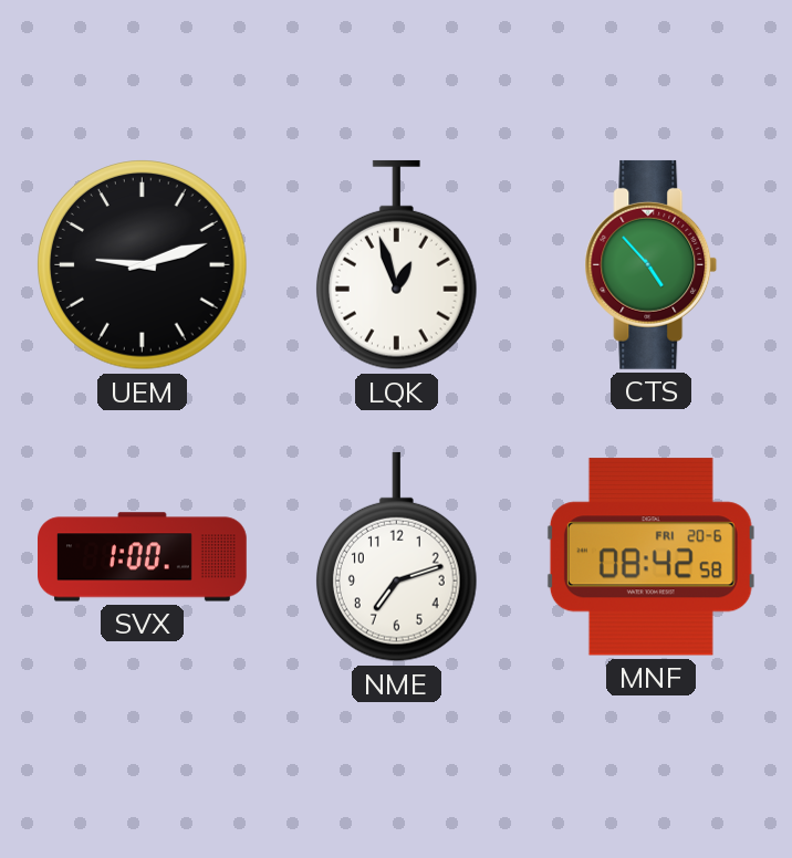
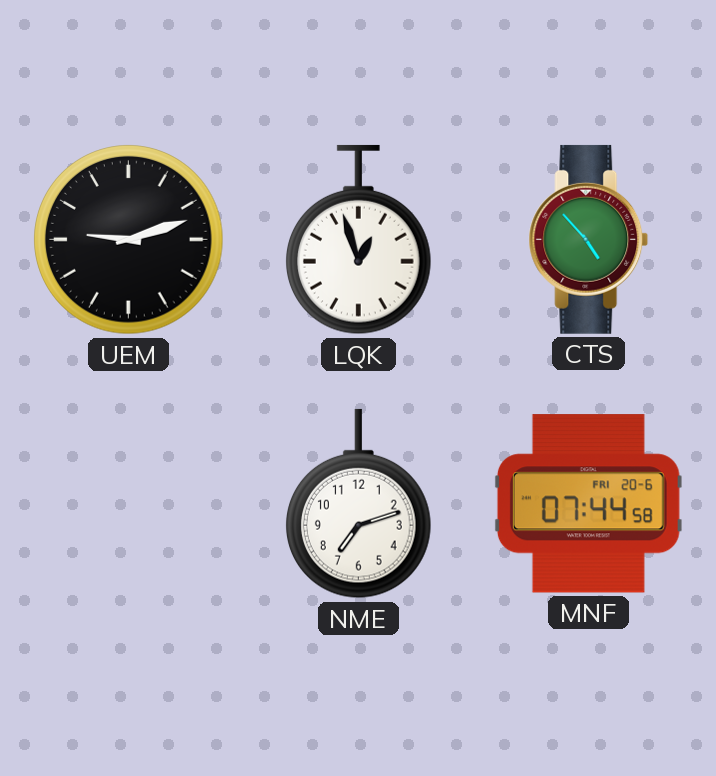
SVX: 1:00 -> none
MNF: 08:42 -> 07:44
